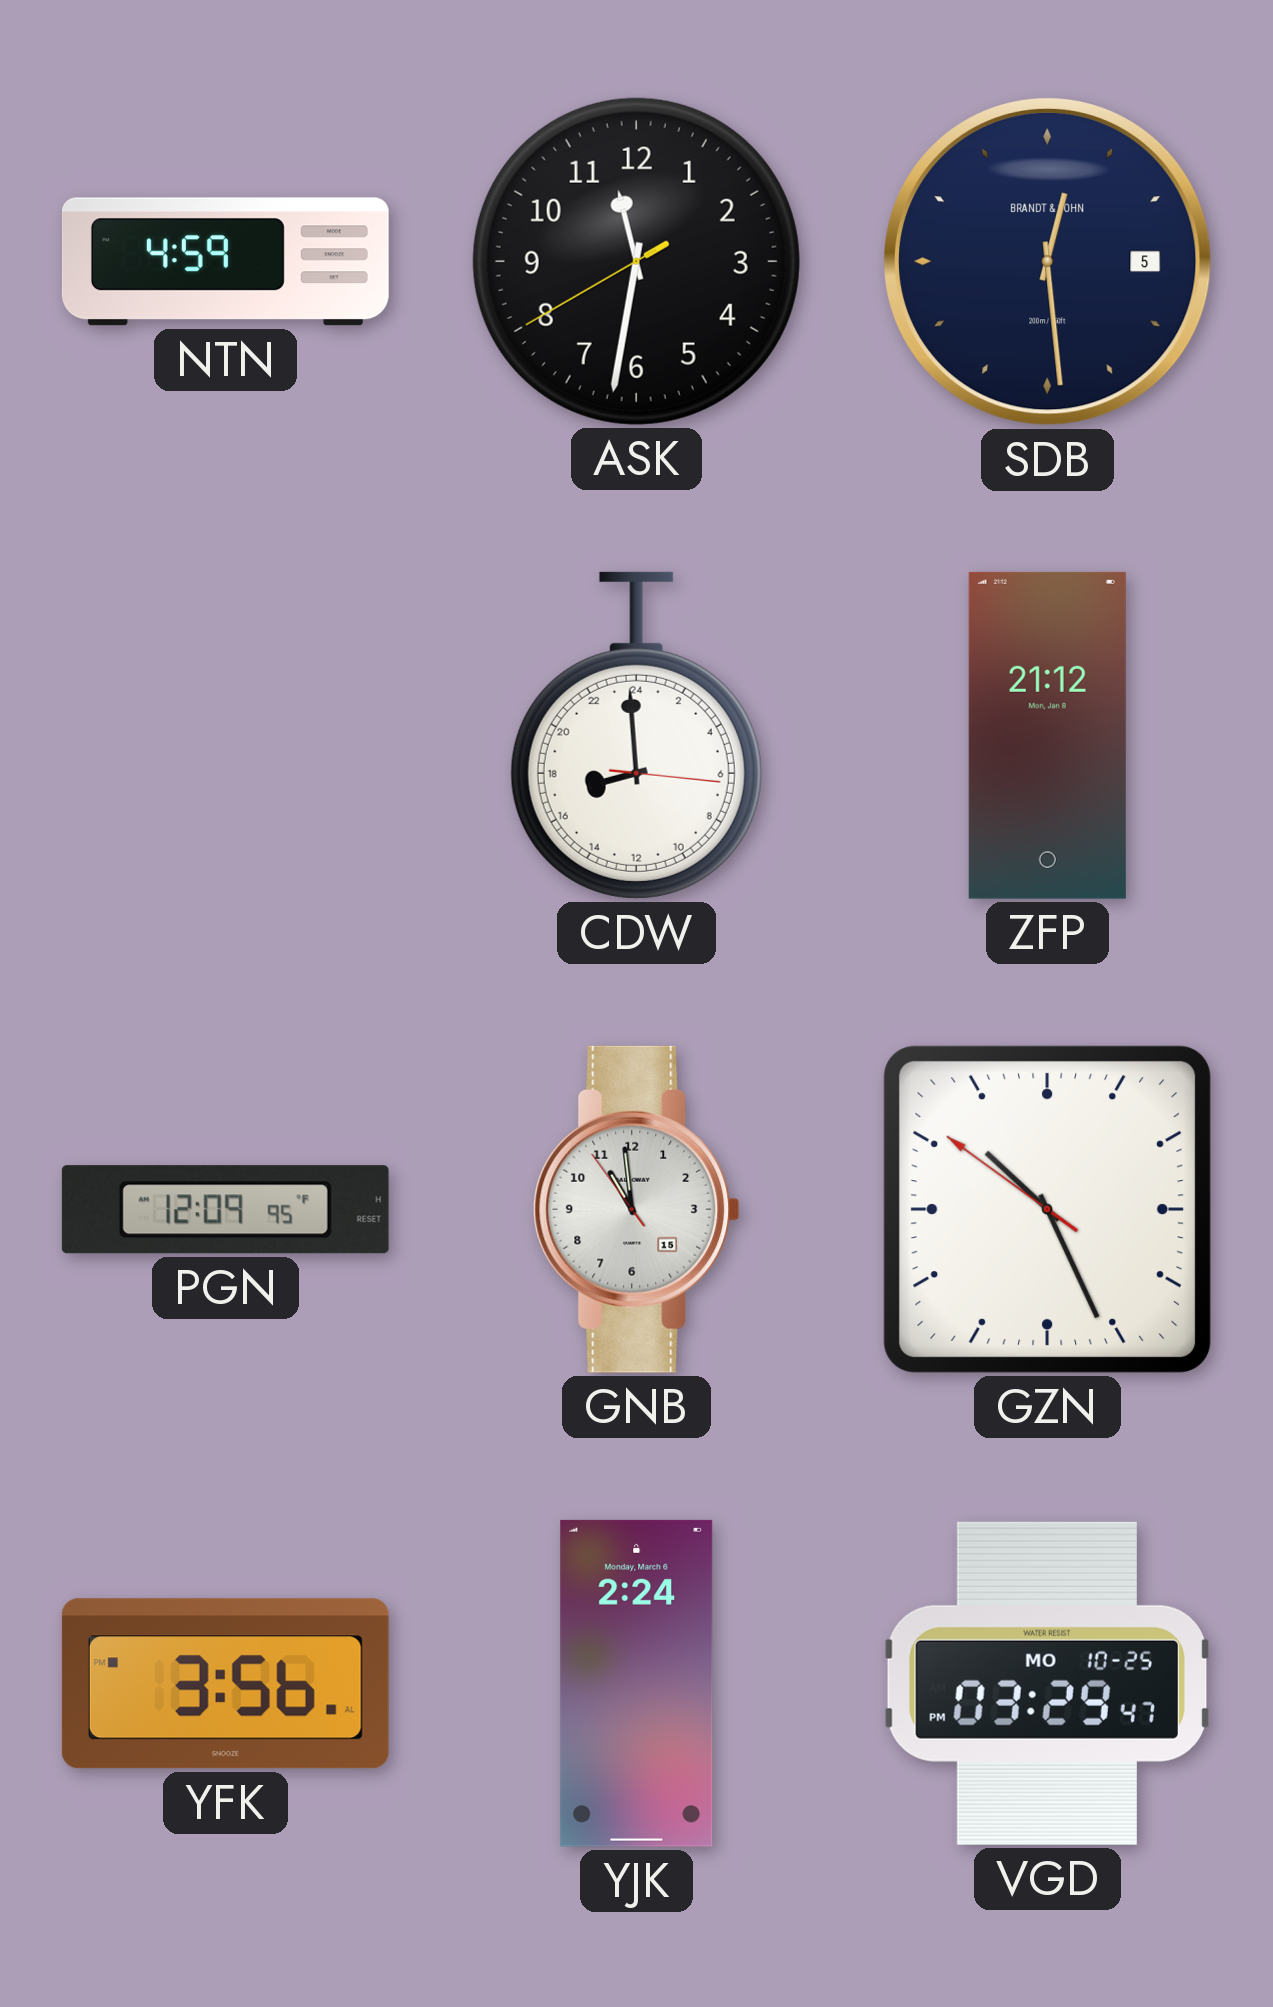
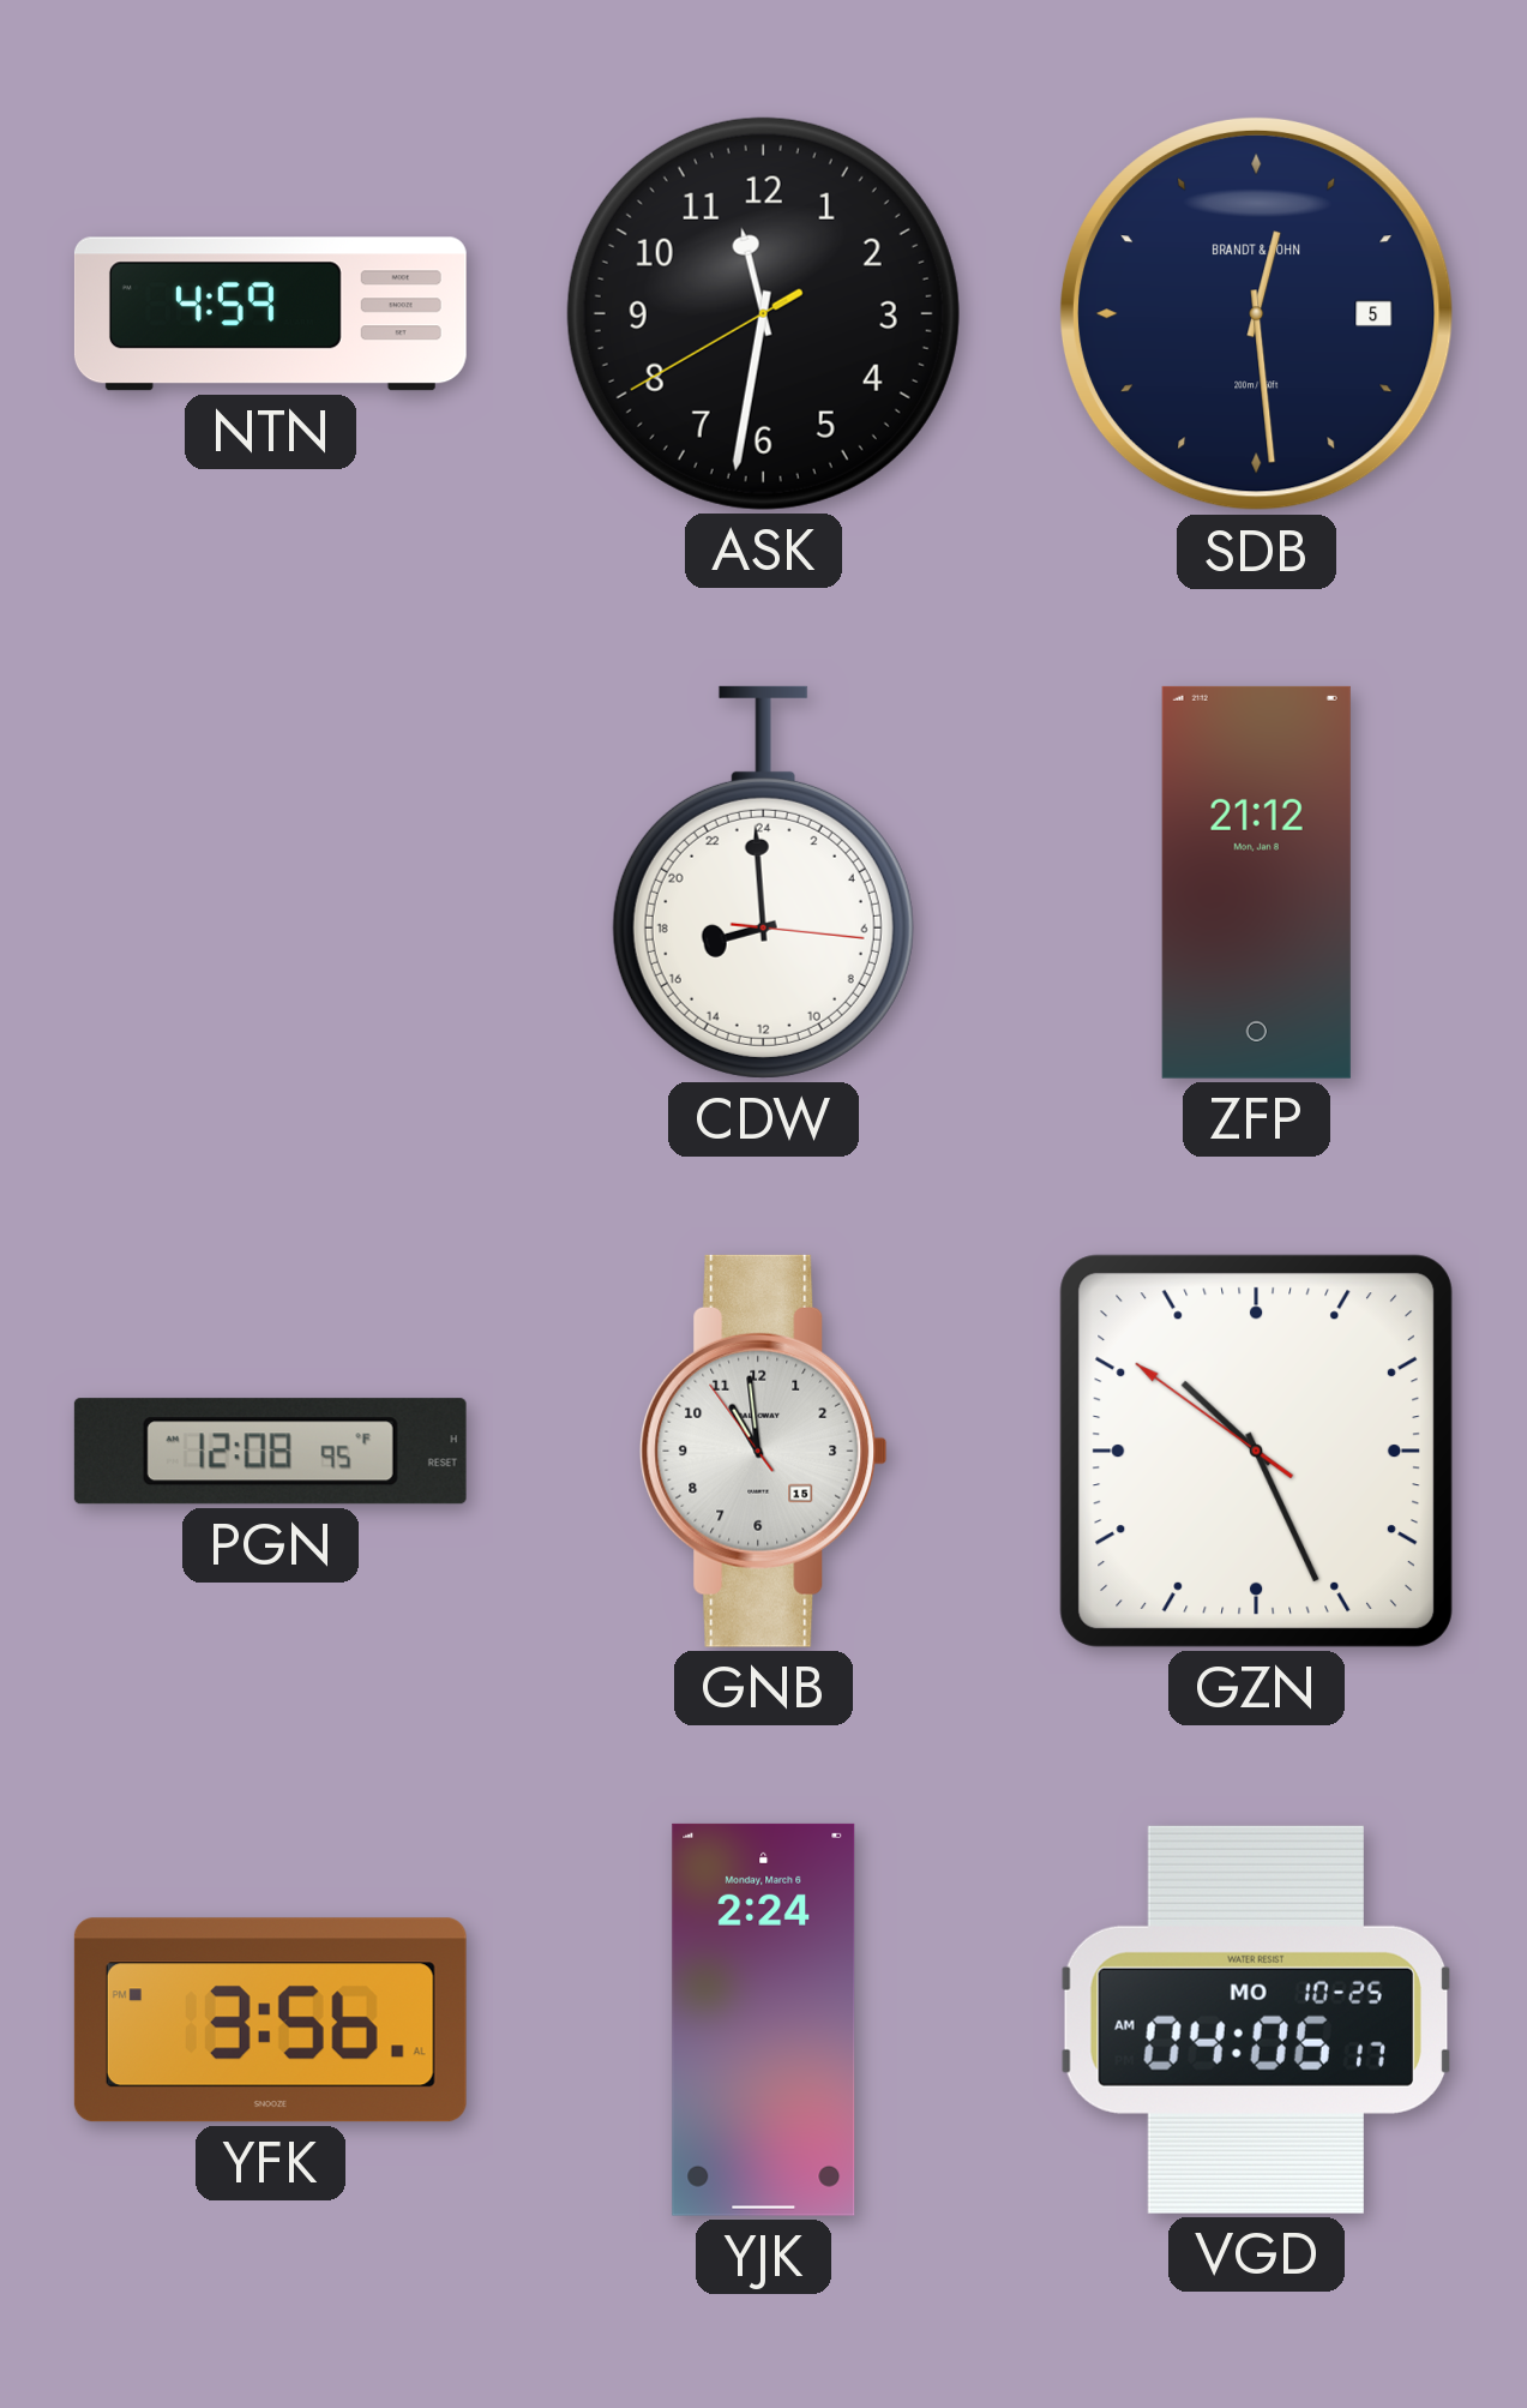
PGN: 12:09 -> 12:08
VGD: 03:29 -> 04:06
